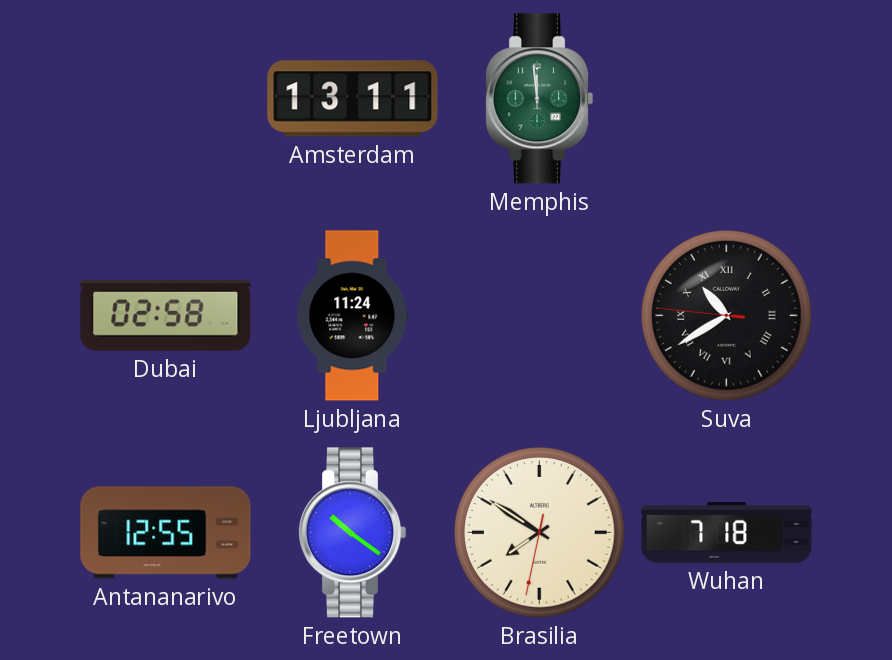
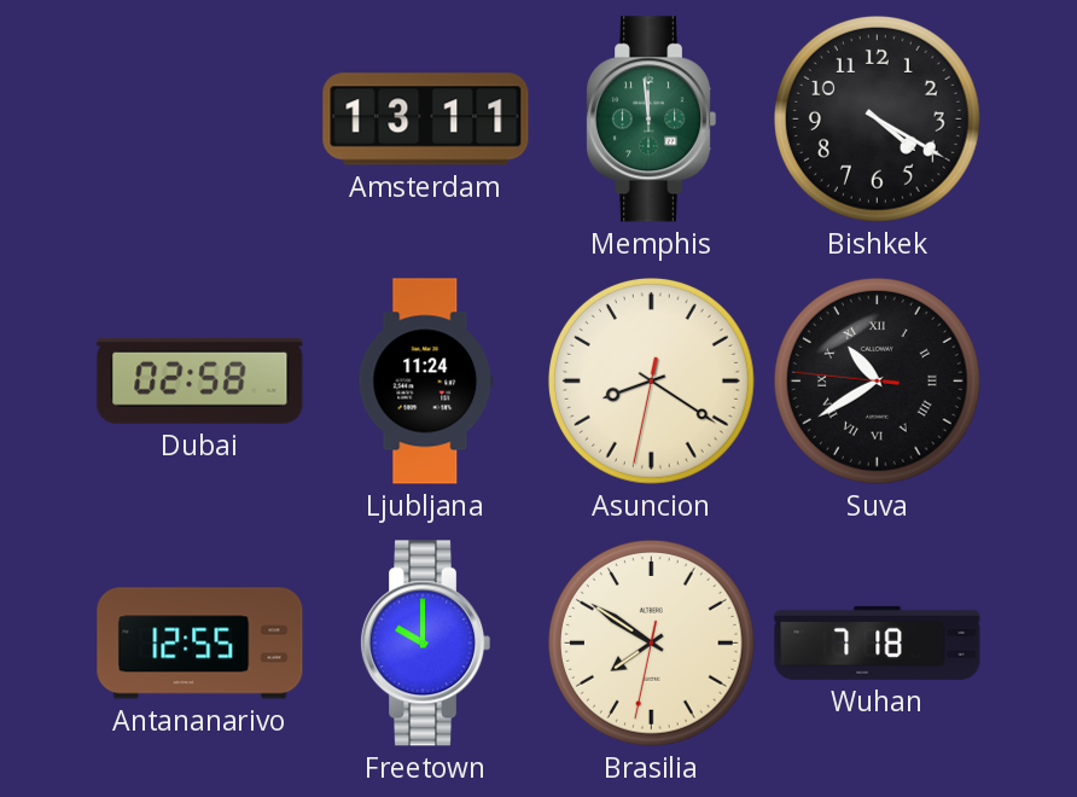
Bishkek: none -> 4:20
Asuncion: none -> 8:20
Freetown: 10:21 -> 10:00
